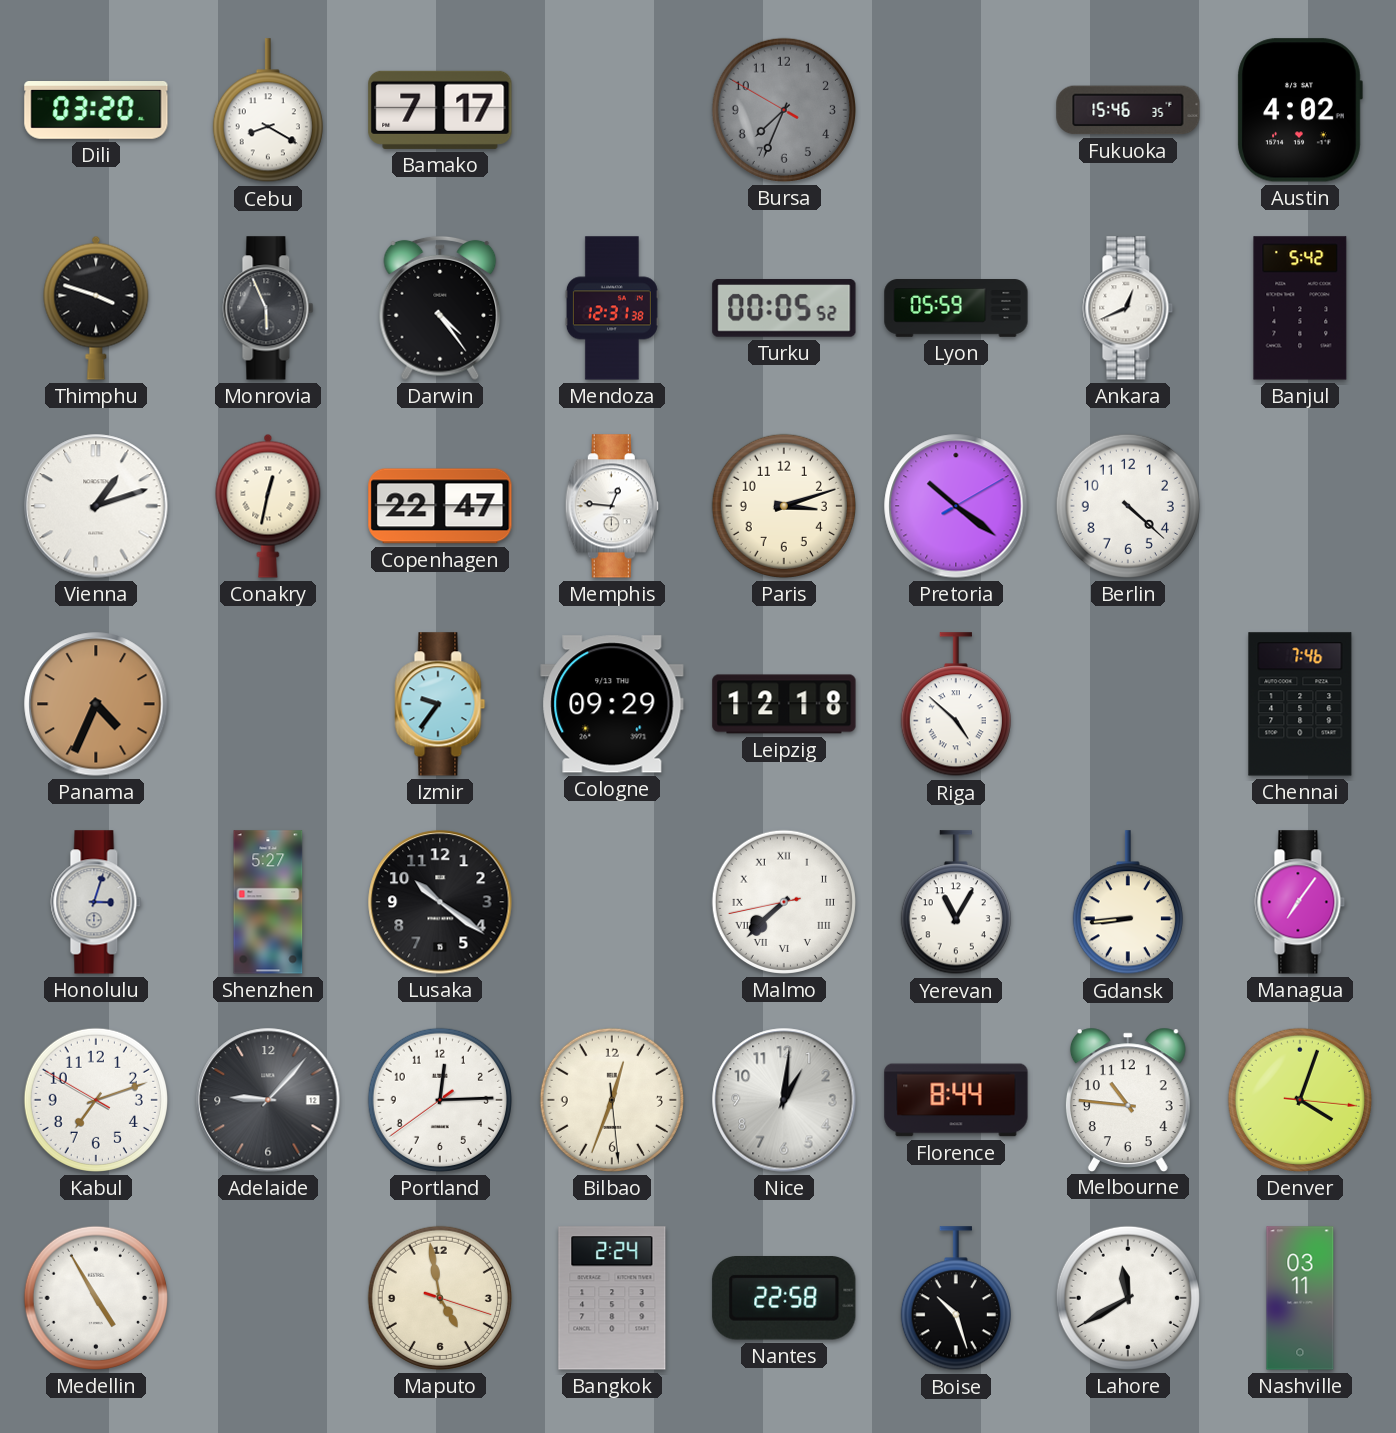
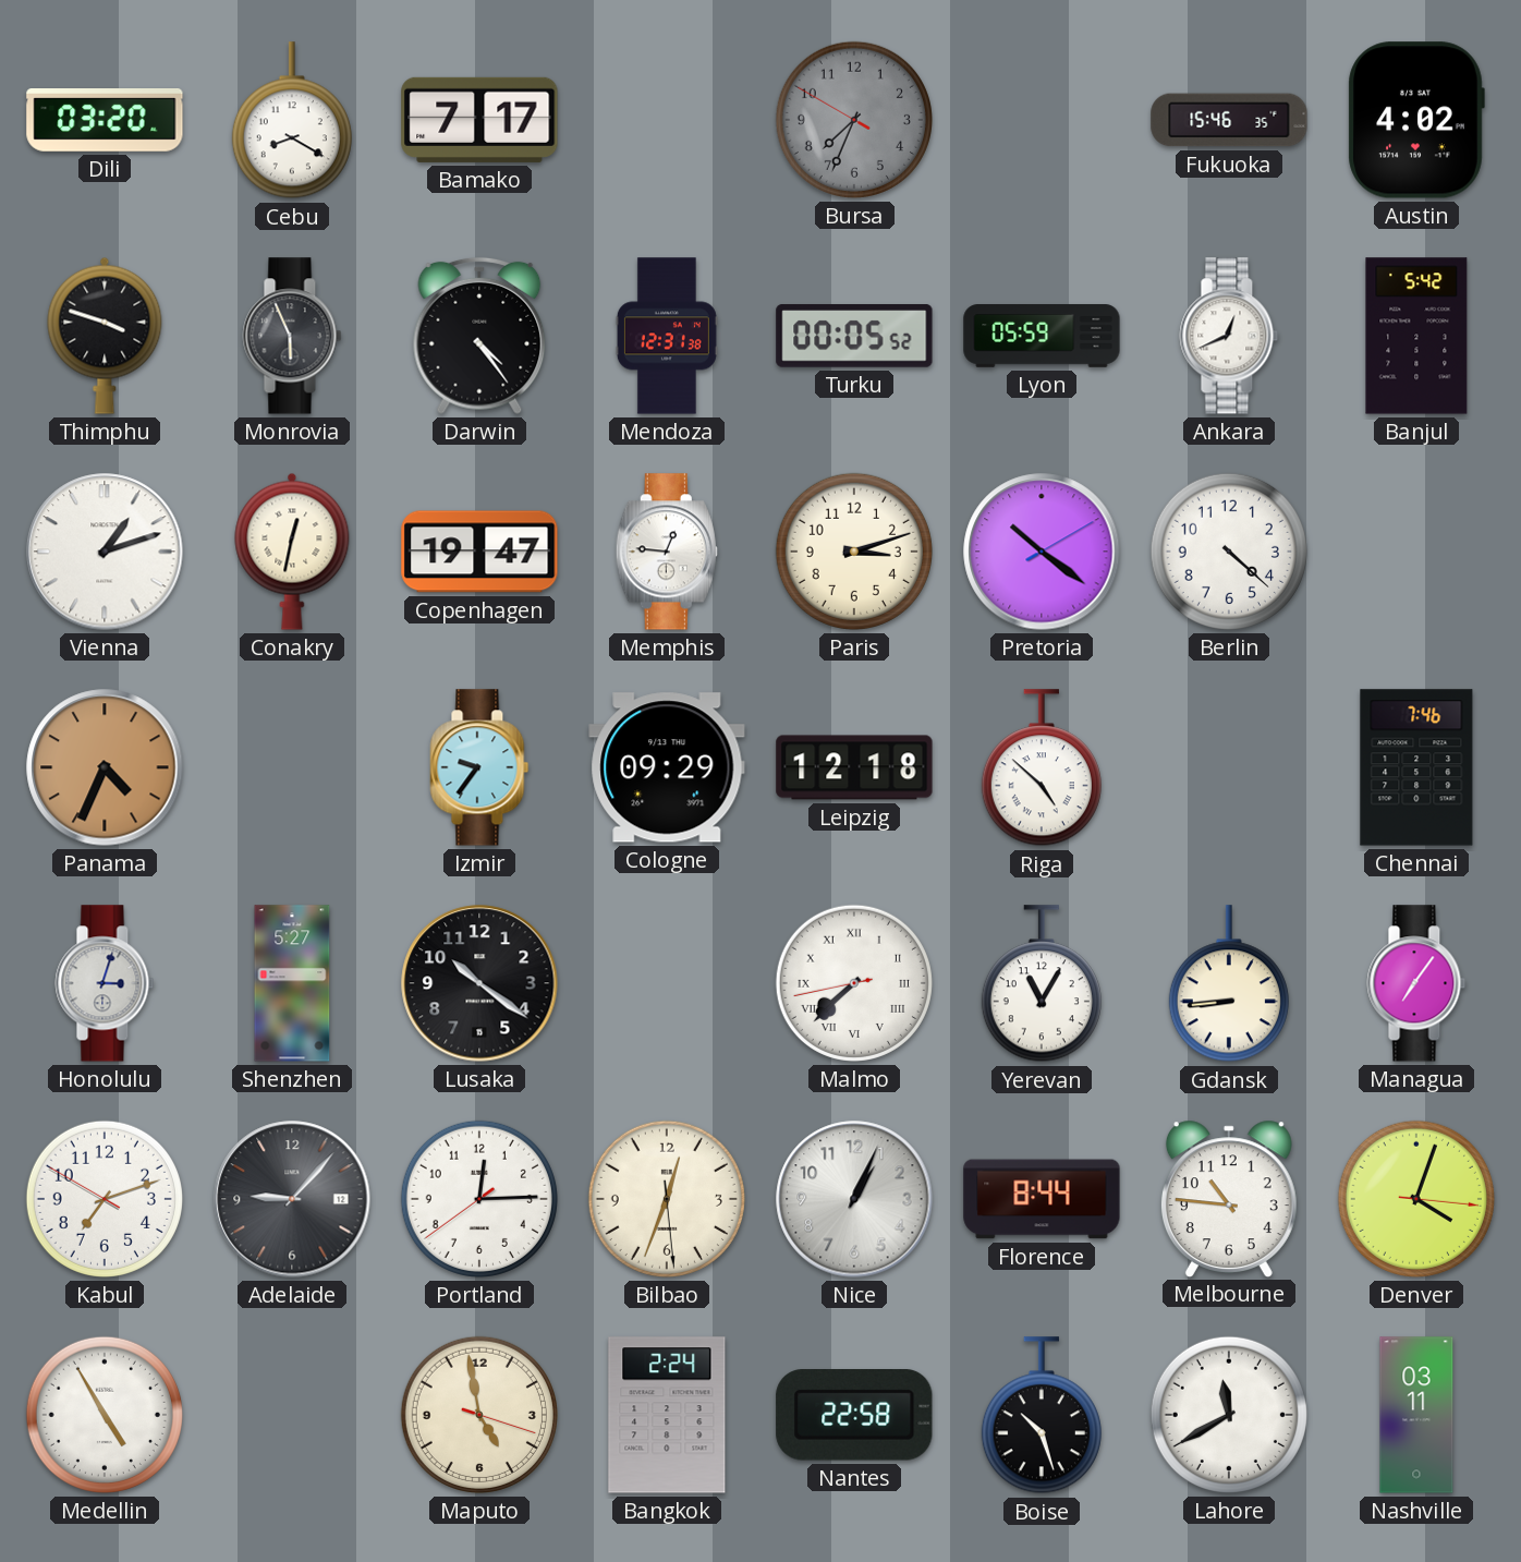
Copenhagen: 22:47 -> 19:47
Nice: 1:01 -> 1:04
